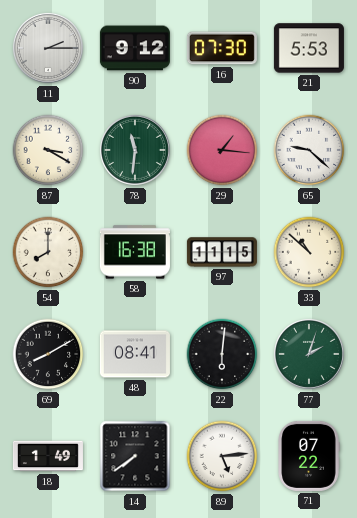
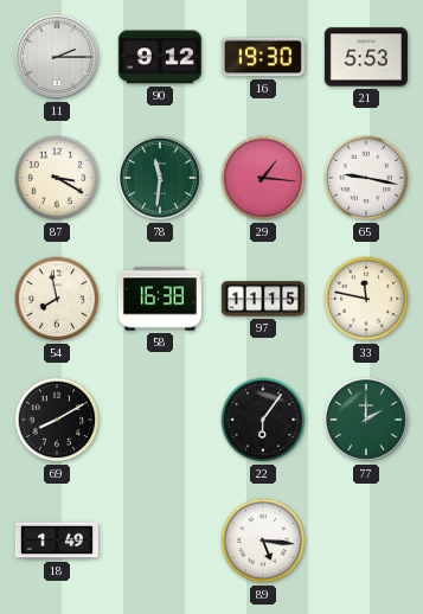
16: 07:30 -> 19:30
65: 9:22 -> 9:17
54: 8:00 -> 7:58
33: 10:52 -> 11:47
48: 08:41 -> none
22: 6:01 -> 6:06
77: 2:03 -> 2:00
14: 7:39 -> none
89: 5:14 -> 5:16
71: 07:22 -> none
